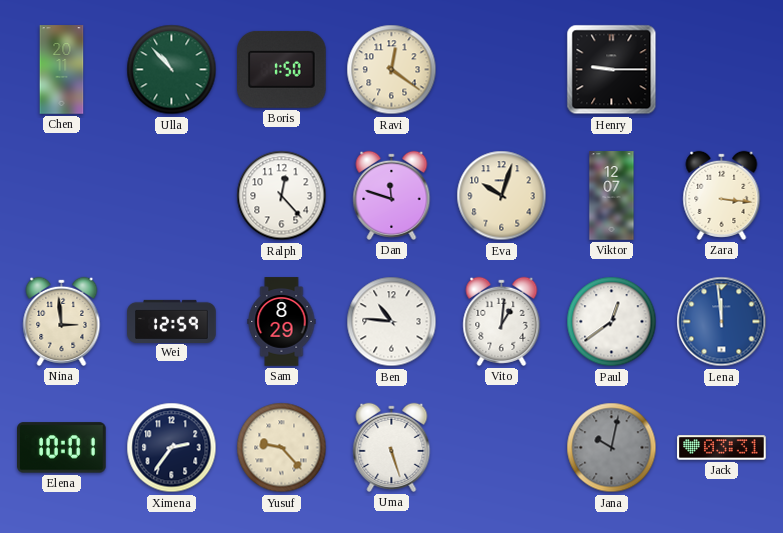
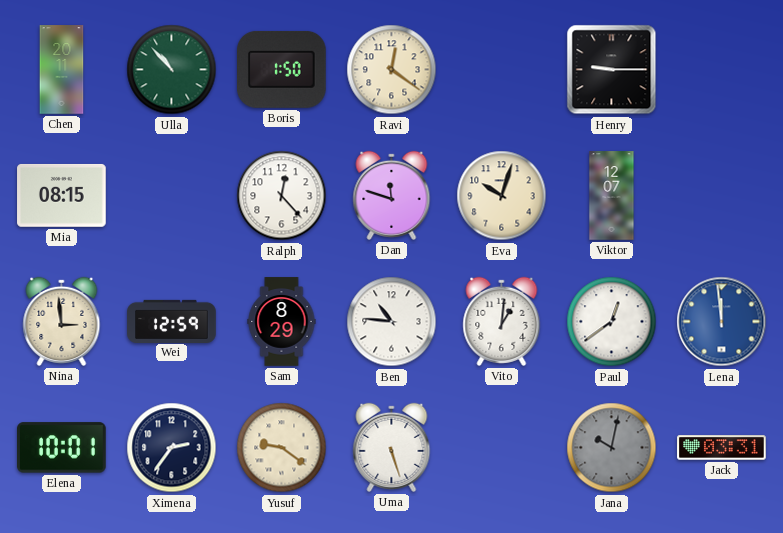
Mia: none -> 08:15
Zara: 3:16 -> none
Yusuf: 9:23 -> 9:21
